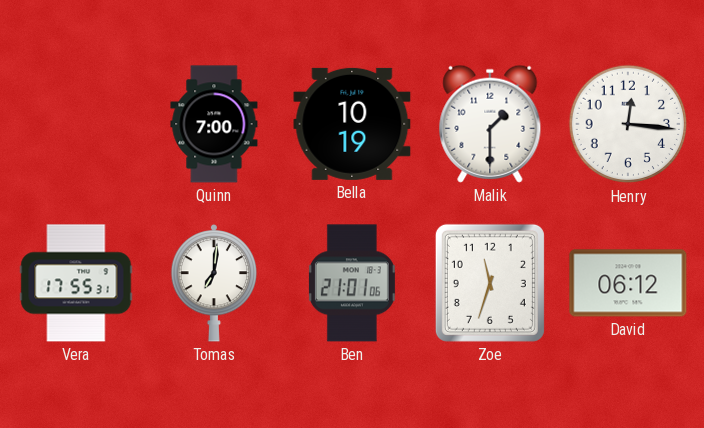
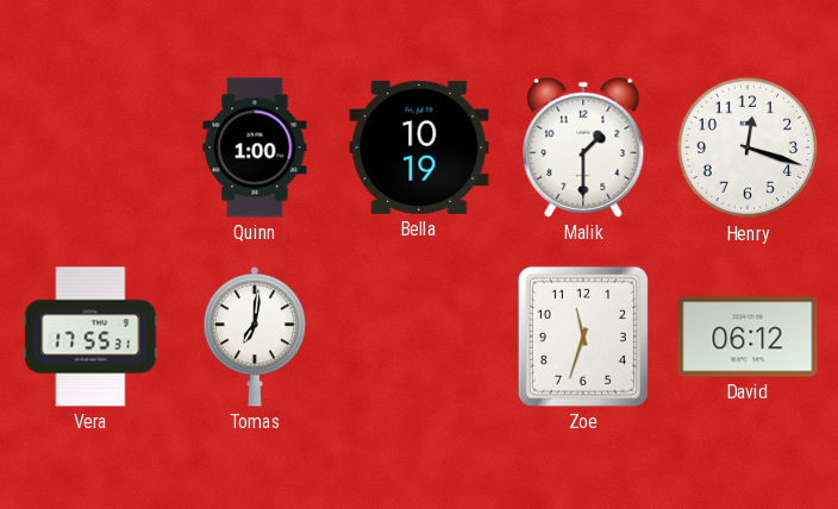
Quinn: 7:00 -> 1:00
Henry: 12:16 -> 12:18
Ben: 21:01 -> none
